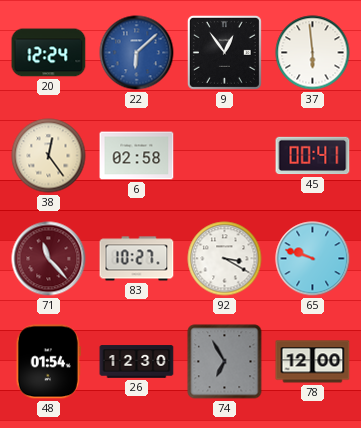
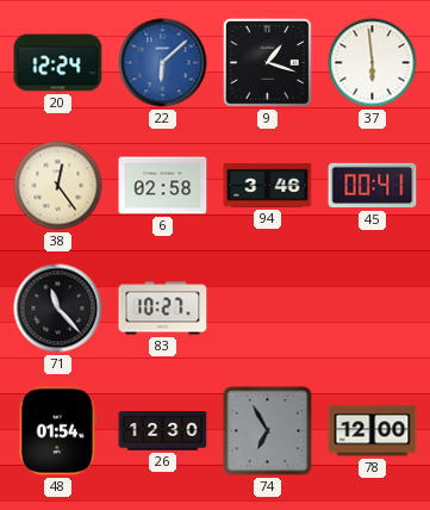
9: 12:54 -> 1:18
94: none -> 3:46
71 dial: burgundy -> black
92: 3:20 -> none
65: 9:48 -> none
